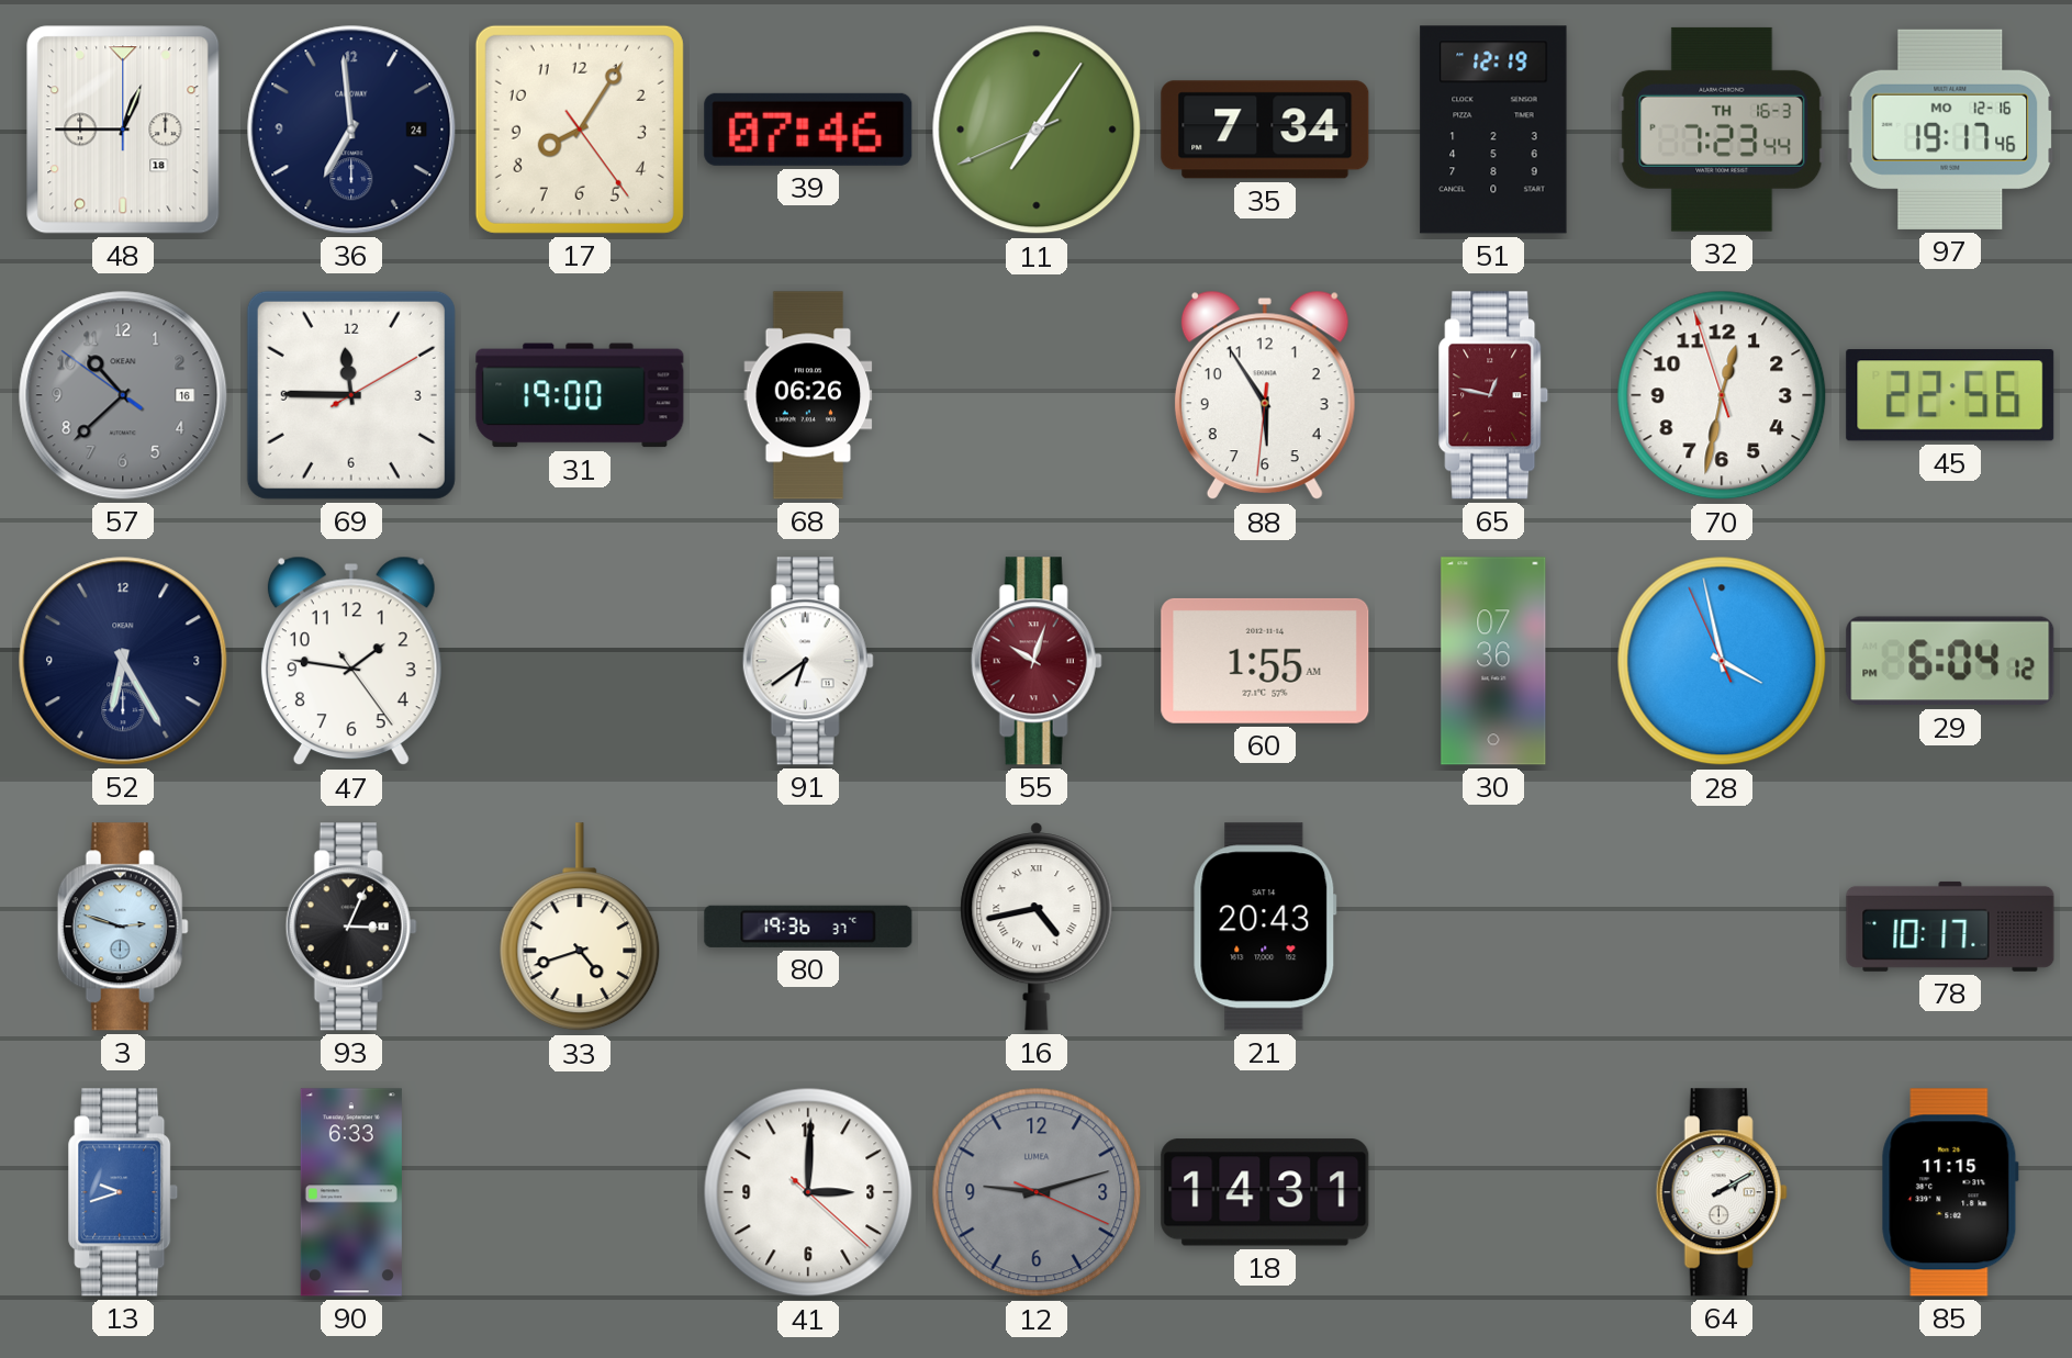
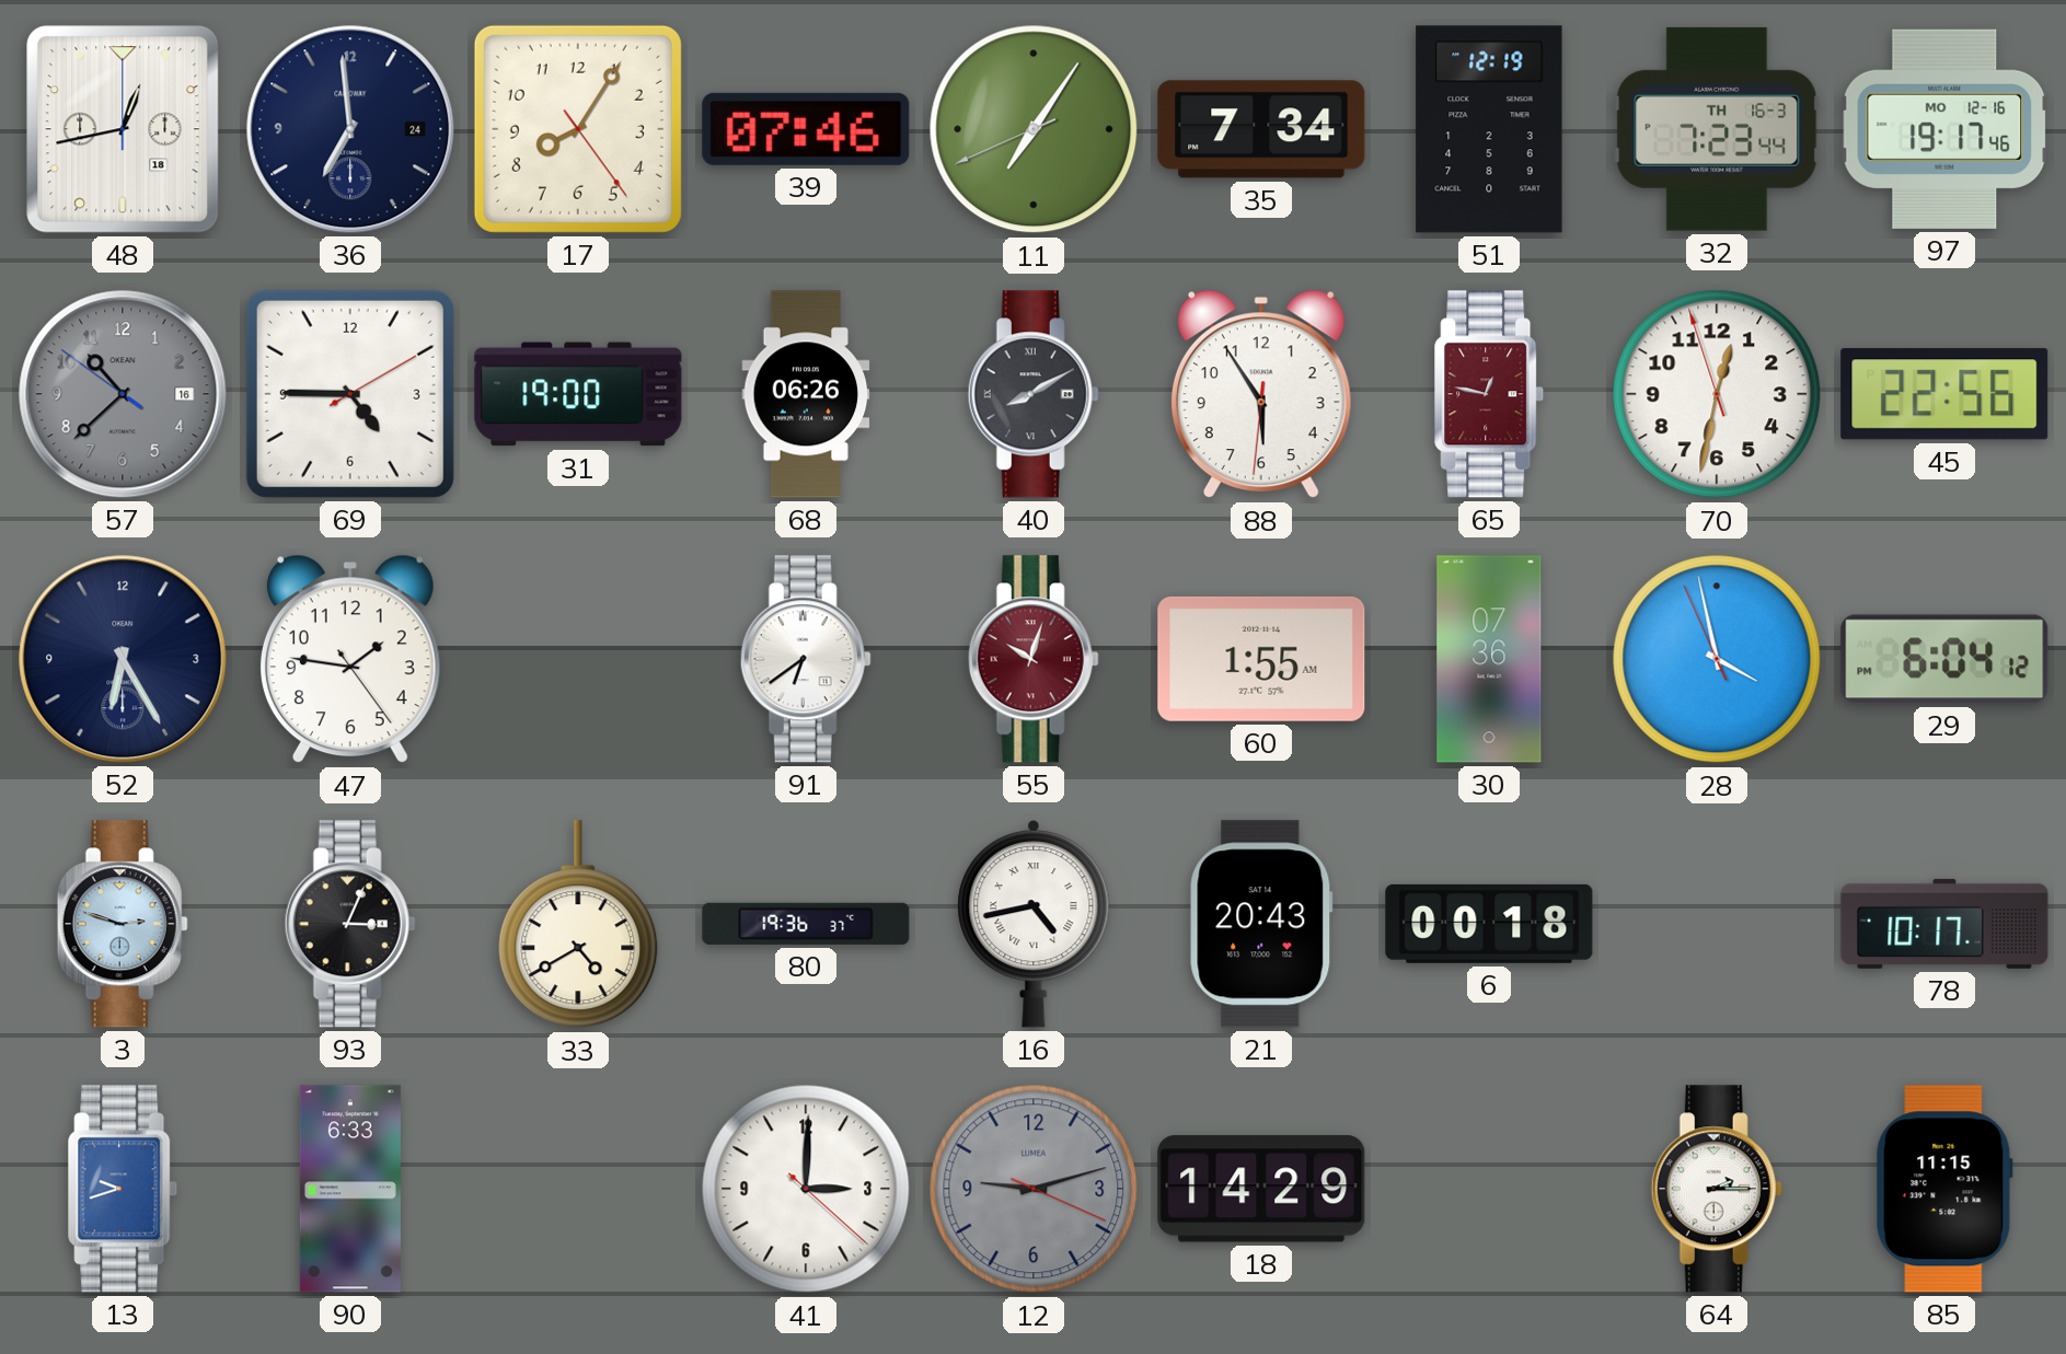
48: 12:45 -> 12:43
69: 11:45 -> 4:45
40: none -> 8:10
33: 4:42 -> 4:40
6: none -> 00:18
18: 14:31 -> 14:29
64: 2:10 -> 2:15
